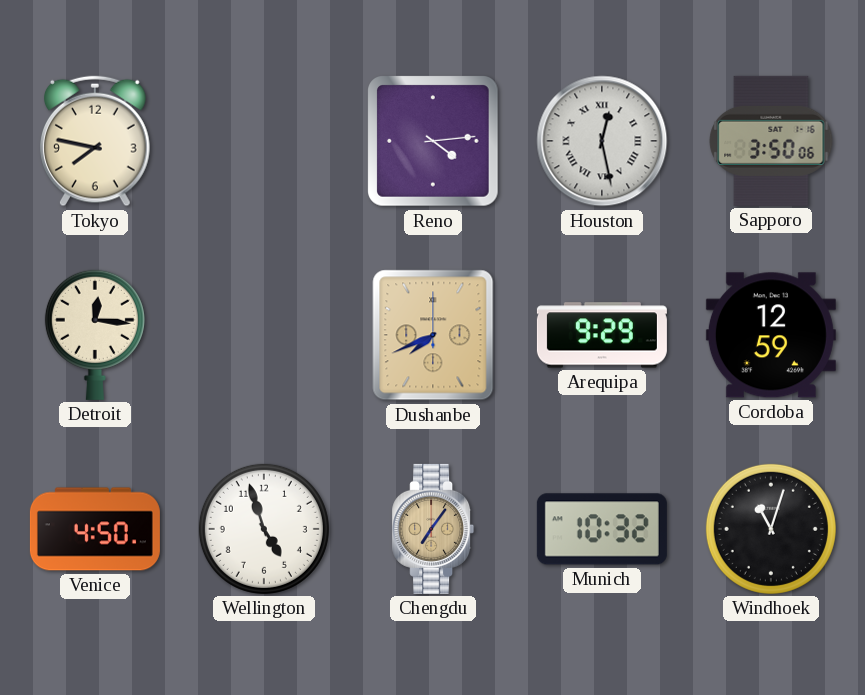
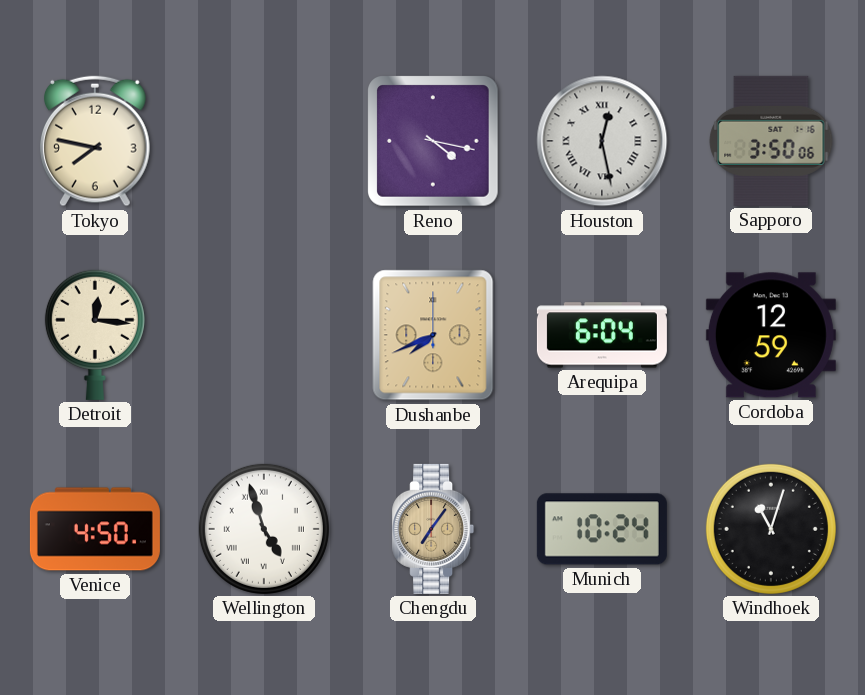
Reno: 4:14 -> 4:17
Arequipa: 9:29 -> 6:04
Wellington numerals: Arabic -> Roman
Munich: 10:32 -> 10:24
